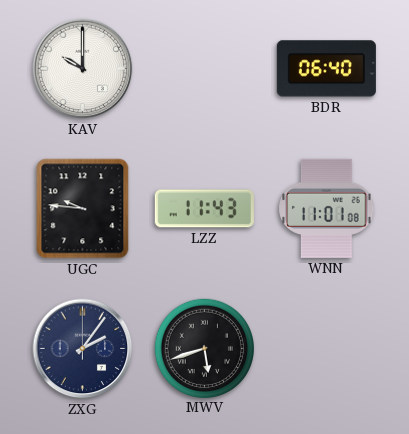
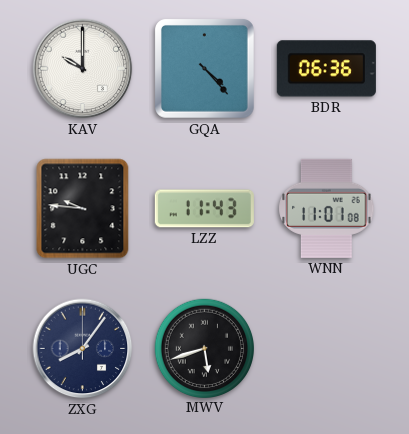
GQA: none -> 4:23
BDR: 06:40 -> 06:36
ZXG: 2:06 -> 8:06
